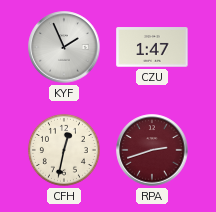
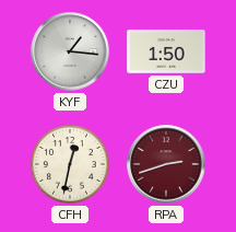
KYF: 1:56 -> 1:16
CZU: 1:47 -> 1:50
